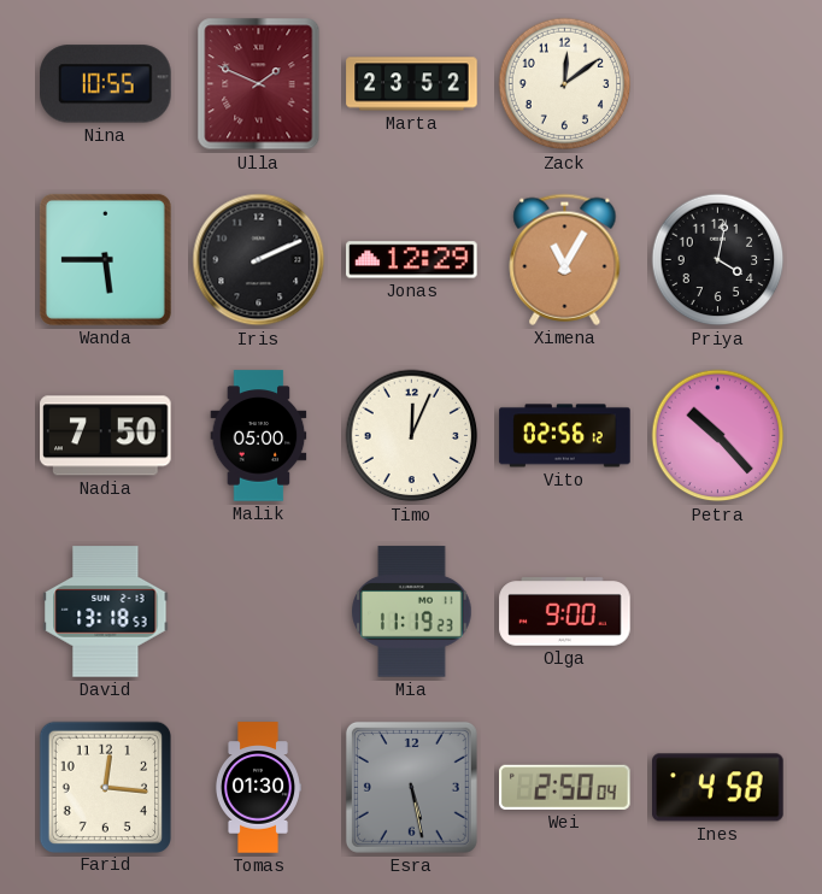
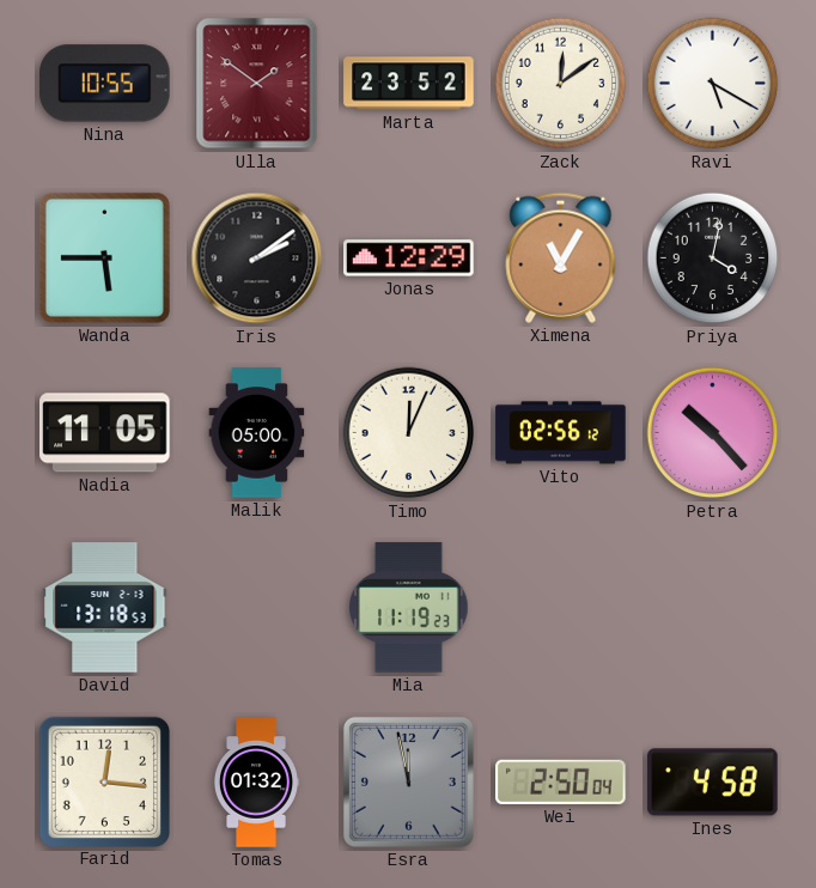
Ulla: 1:49 -> 1:51
Ravi: none -> 5:20
Iris: 2:11 -> 2:09
Nadia: 7:50 -> 11:05
Olga: 9:00 -> none
Tomas: 01:30 -> 01:32
Esra: 5:28 -> 11:58
